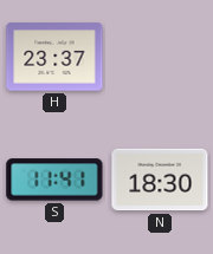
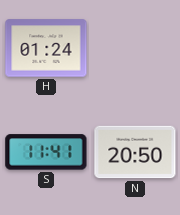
H: 23:37 -> 01:24
N: 18:30 -> 20:50
